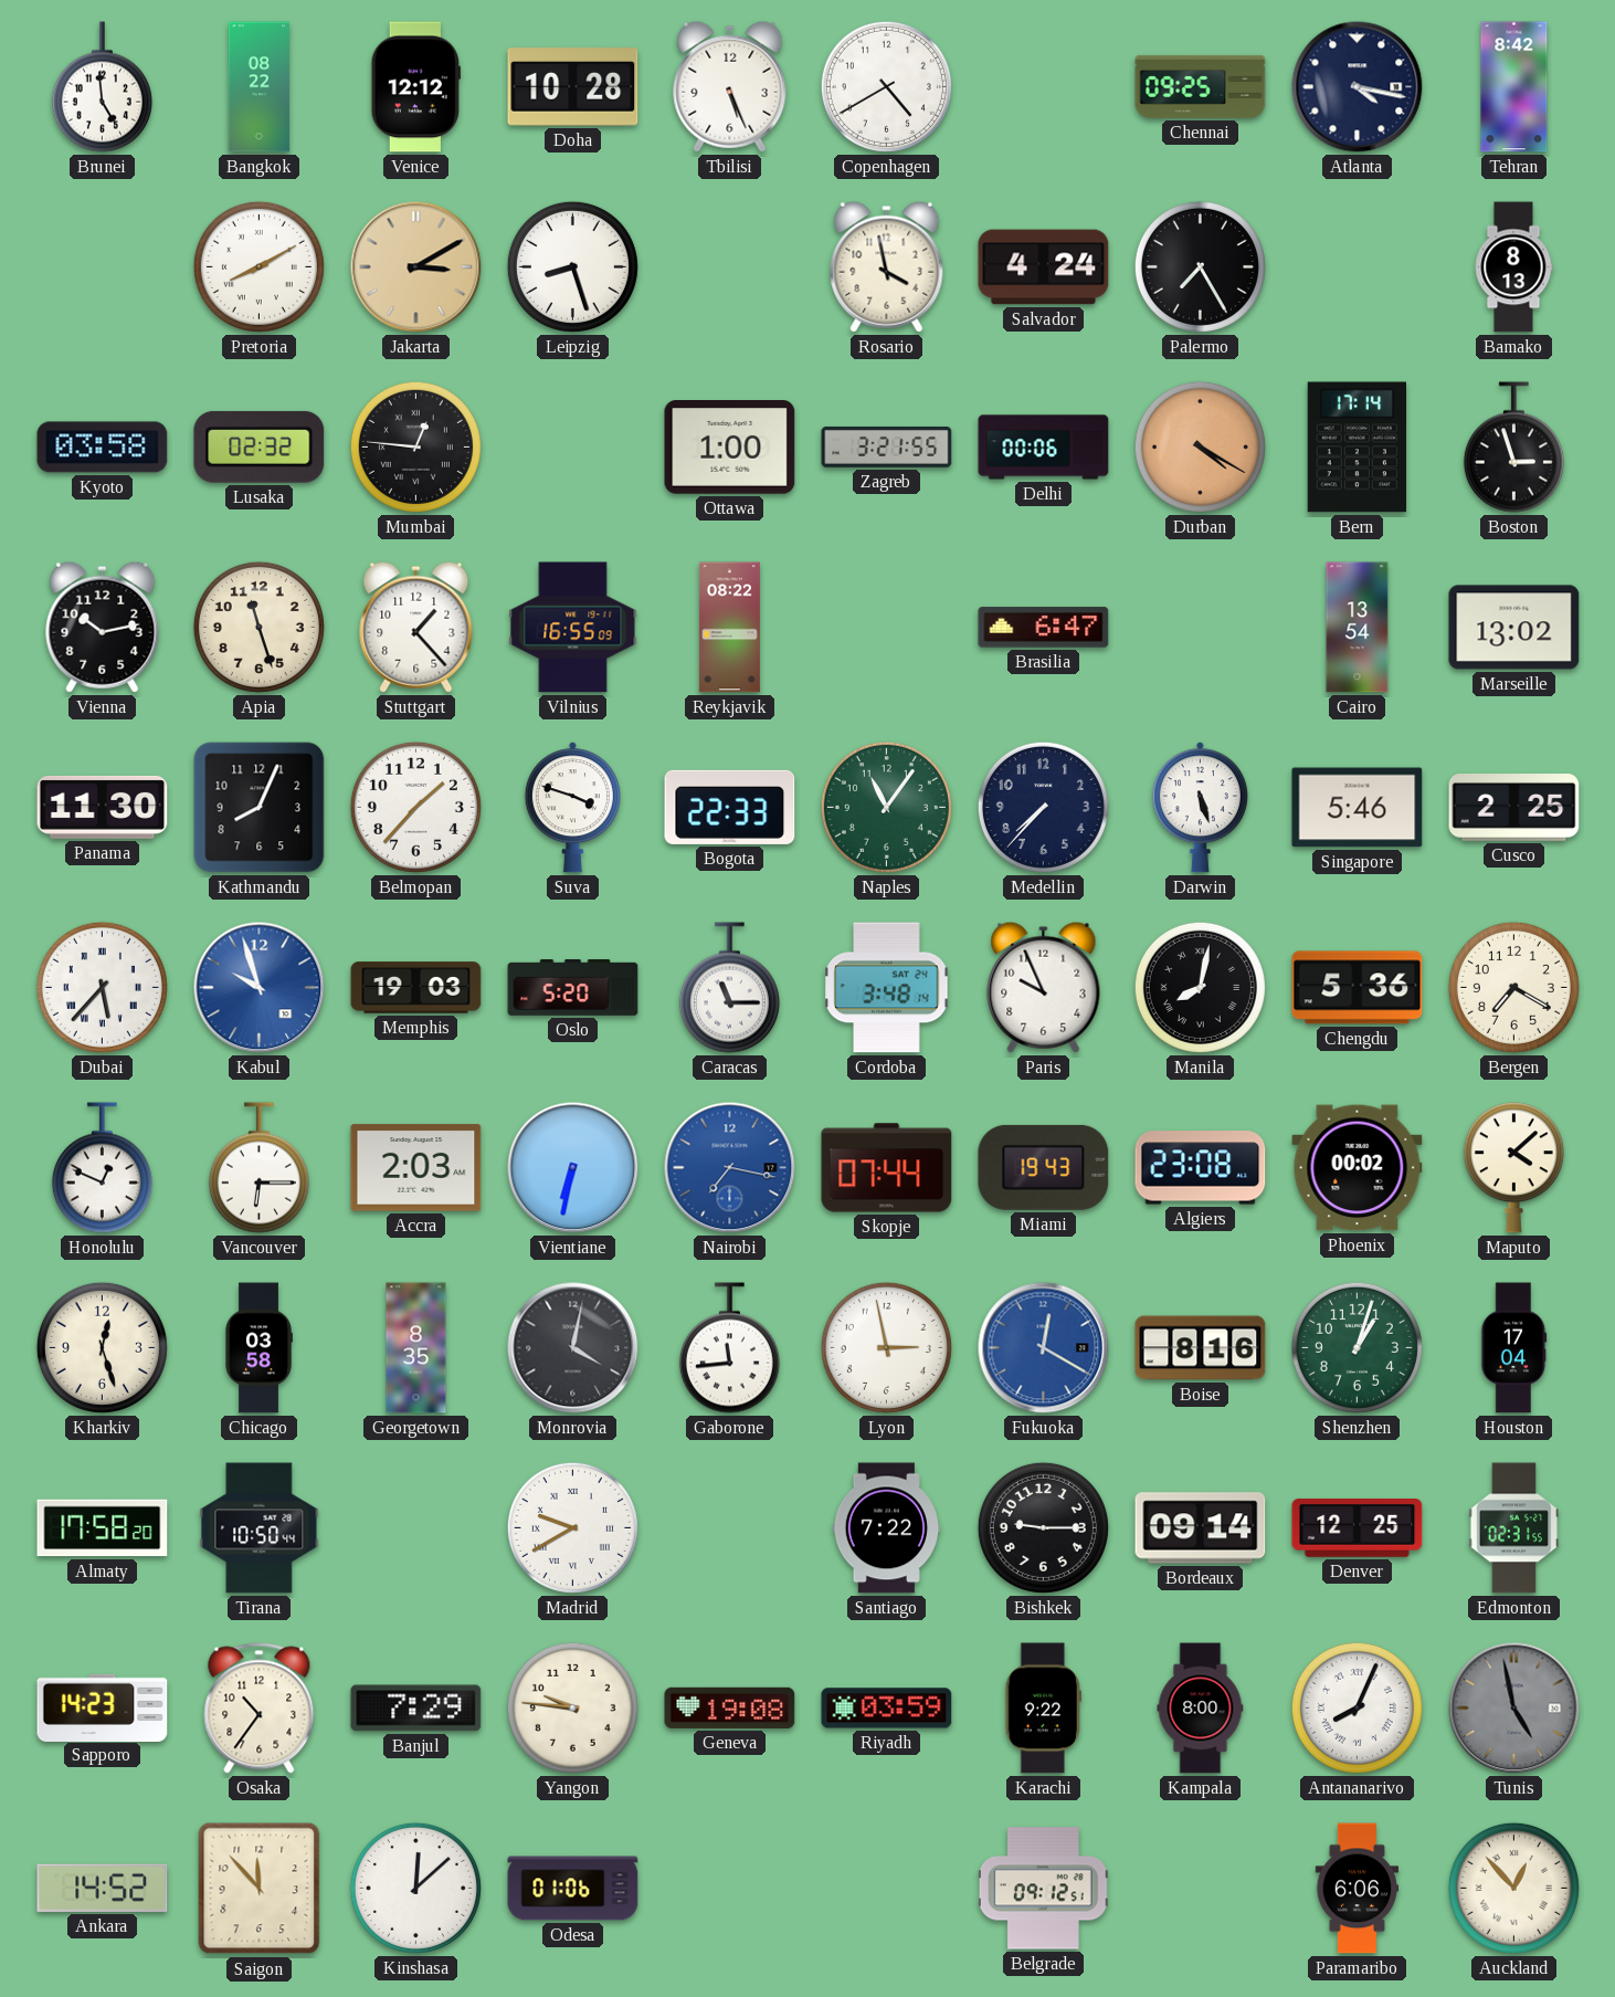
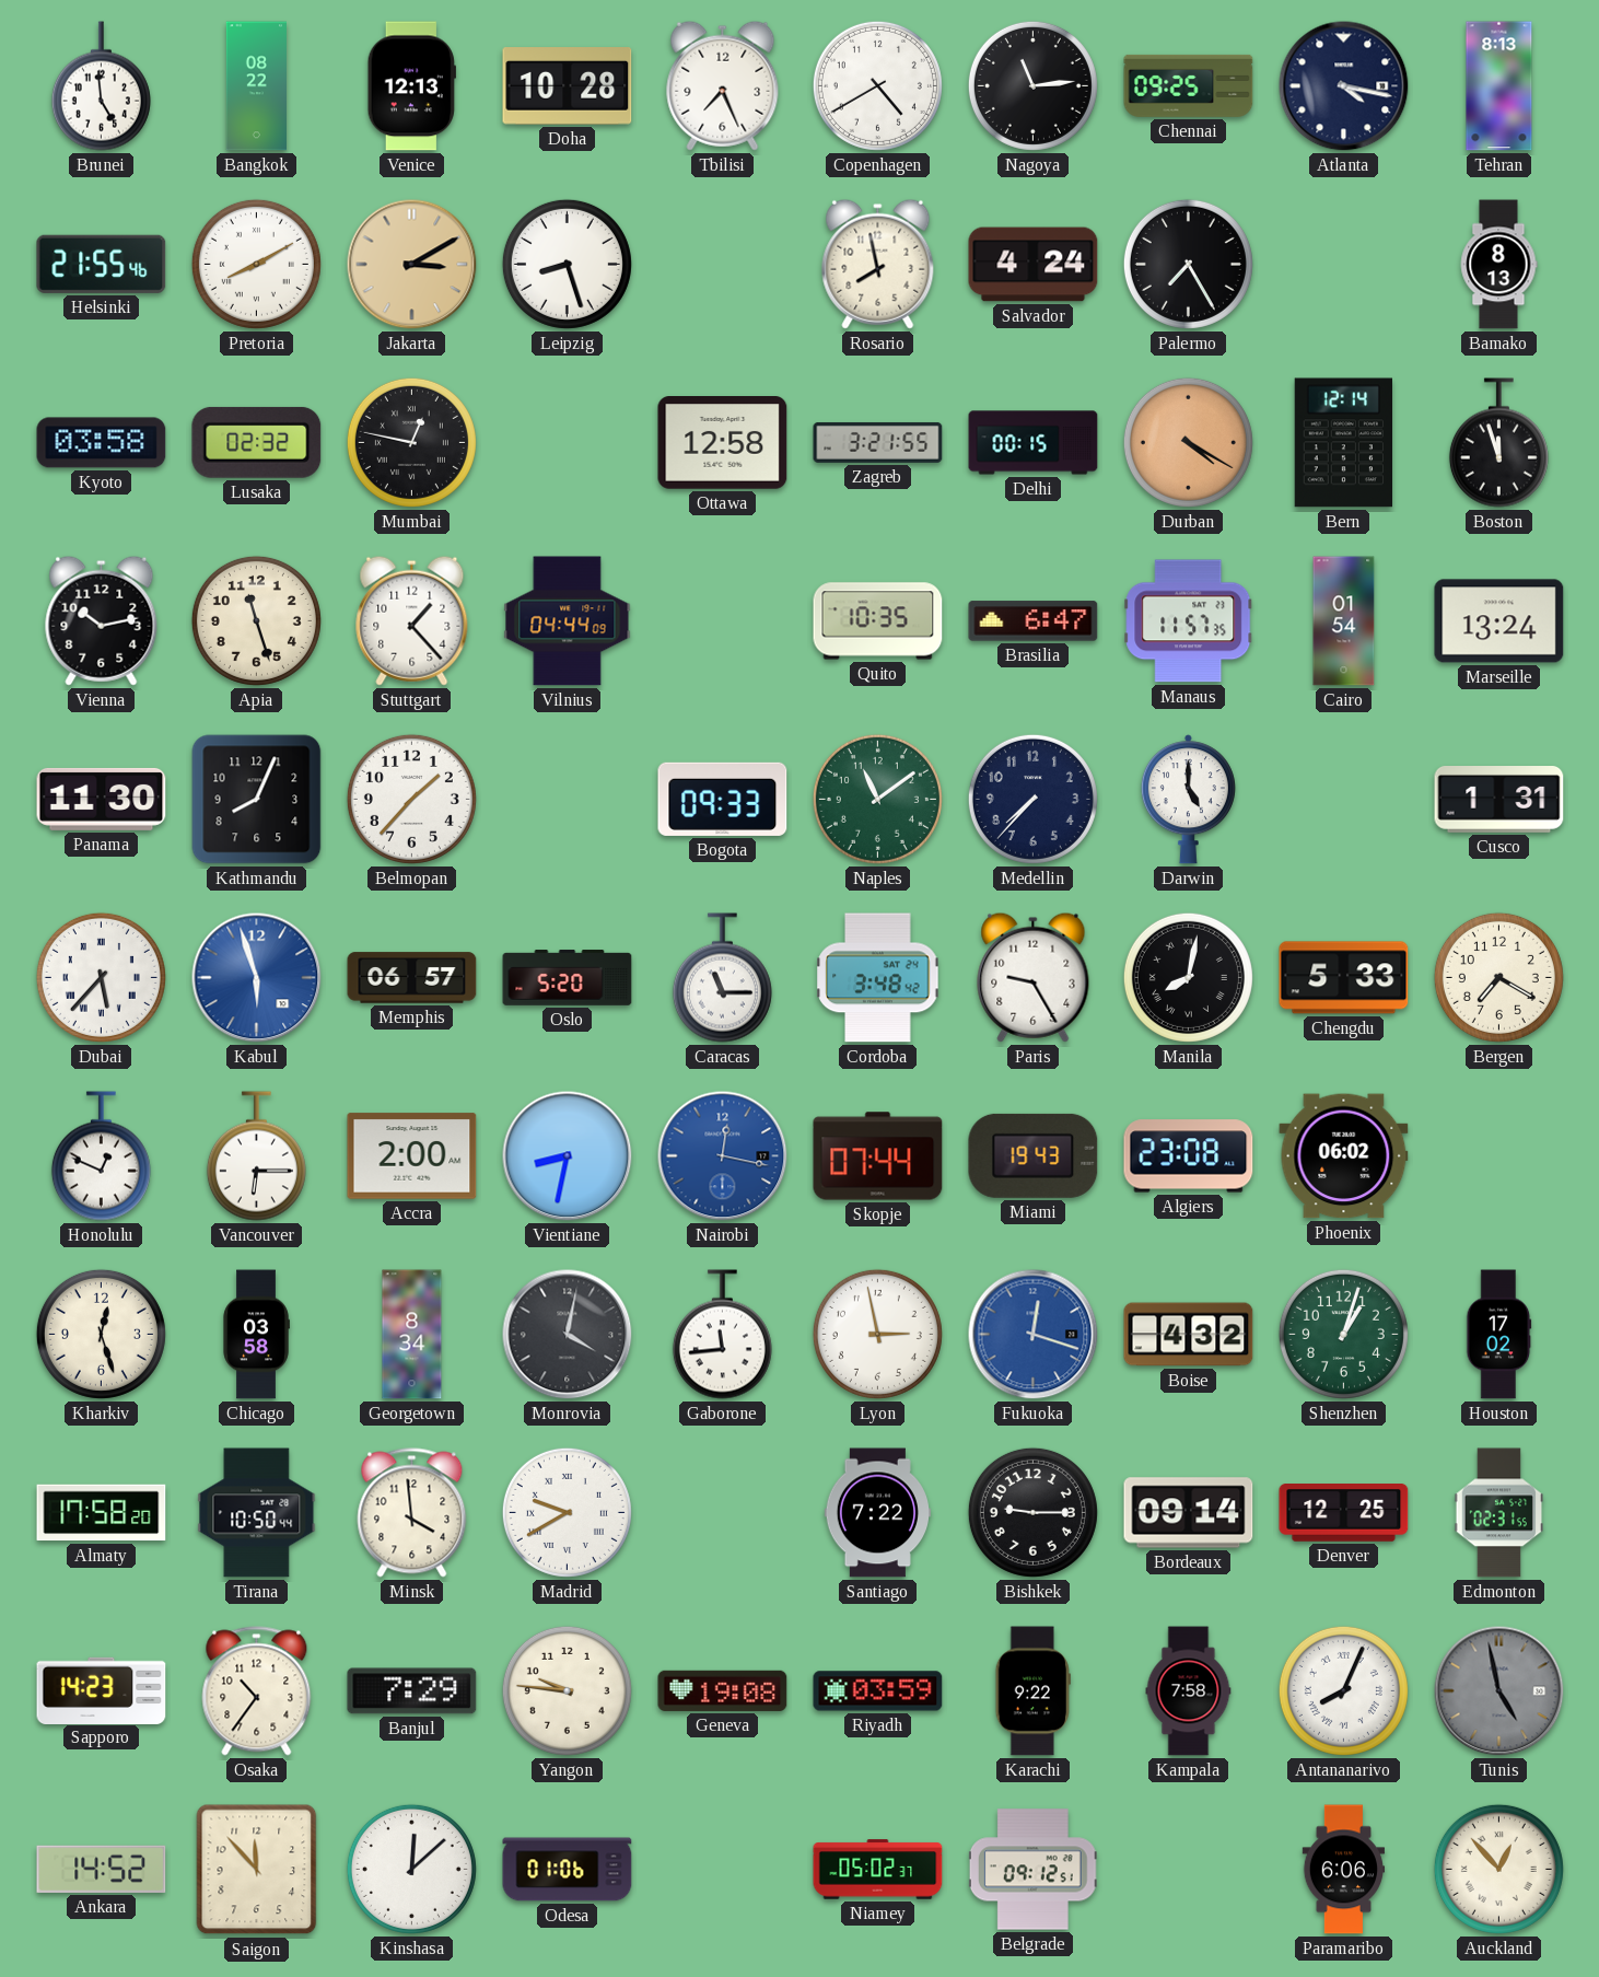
Venice: 12:12 -> 12:13
Tbilisi: 5:26 -> 7:26
Nagoya: none -> 11:14
Tehran: 8:42 -> 8:13
Helsinki: none -> 21:55
Rosario: 3:58 -> 7:58
Mumbai: 12:46 -> 12:47
Ottawa: 1:00 -> 12:58
Delhi: 00:06 -> 00:15
Bern: 17:14 -> 12:14
Boston: 2:57 -> 11:57
Vilnius: 16:55 -> 04:44
Reykjavik: 08:22 -> none
Quito: none -> 10:35
Manaus: none -> 11:57
Cairo: 13:54 -> 01:54
Marseille: 13:02 -> 13:24
Suva: 3:48 -> none
Bogota: 22:33 -> 09:33
Naples: 11:06 -> 11:09
Darwin: 5:27 -> 5:00
Singapore: 5:46 -> none
Cusco: 2:25 -> 1:31
Kabul: 9:57 -> 5:57
Memphis: 19:03 -> 06:57
Cordoba: 3:48:14 -> 3:48:42
Paris: 9:56 -> 9:25
Chengdu: 5:36 -> 5:33
Accra: 2:03 -> 2:00
Vientiane: 6:32 -> 8:32
Nairobi: 7:17 -> 12:17
Phoenix: 00:02 -> 06:02
Maputo: 4:08 -> none
Georgetown: 8:35 -> 8:34
Fukuoka: 12:20 -> 12:18
Boise: 8:16 -> 4:32
Houston: 17:04 -> 17:02
Minsk: none -> 3:59
Kampala: 8:00 -> 7:58
Niamey: none -> 05:02
